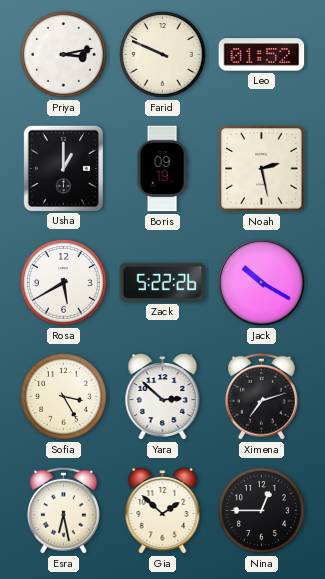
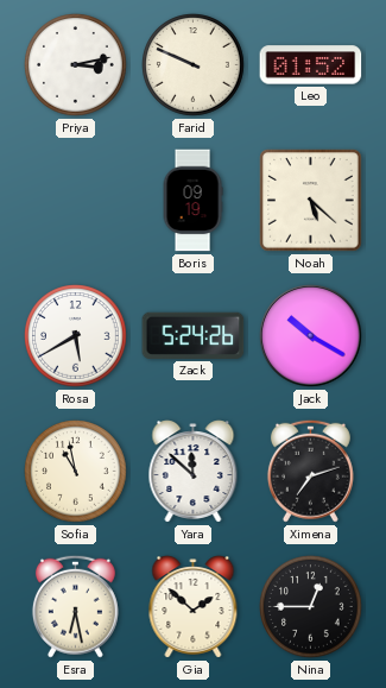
Usha: 1:00 -> none
Noah: 2:28 -> 5:22
Zack: 5:22 -> 5:24
Sofia: 3:25 -> 10:58
Yara: 2:52 -> 11:52
